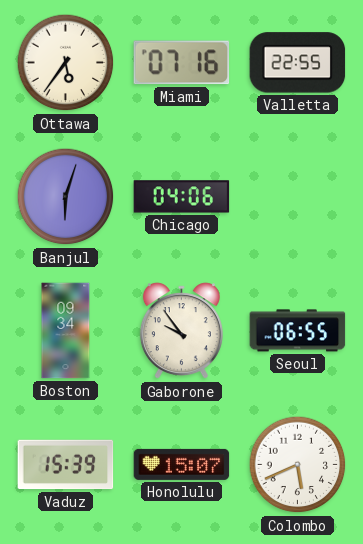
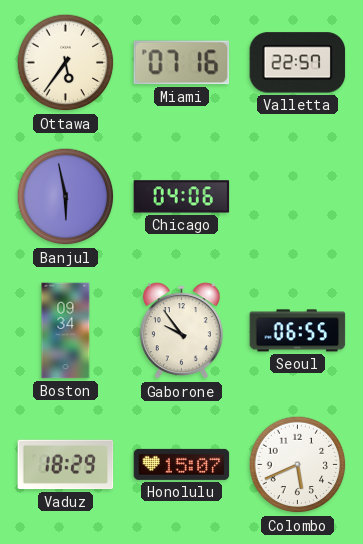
Valletta: 22:55 -> 22:57
Banjul: 6:03 -> 5:58
Vaduz: 15:39 -> 18:29
